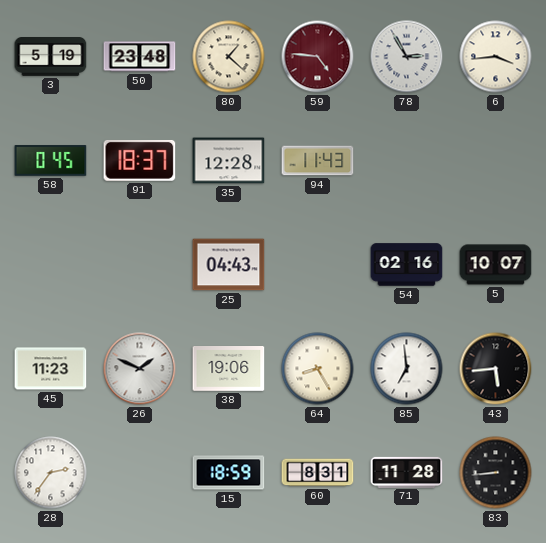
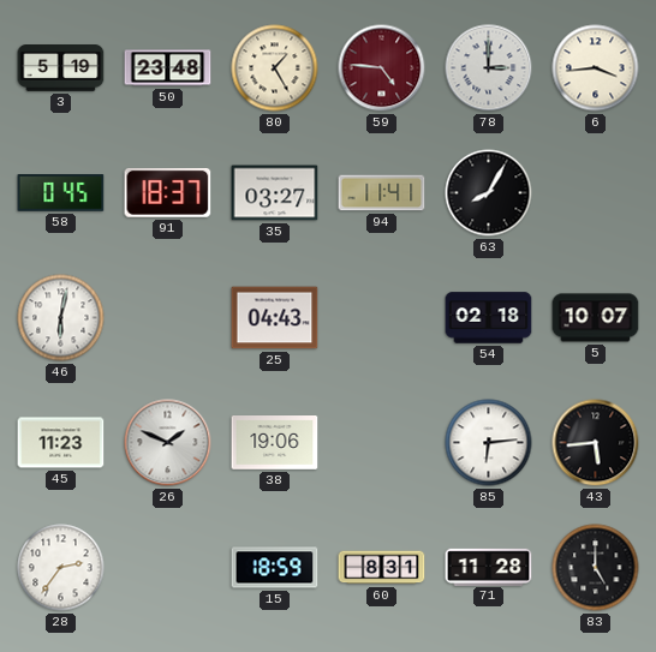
80: 1:22 -> 1:25
78: 2:55 -> 3:00
35: 12:28 -> 03:27
94: 11:43 -> 11:41
63: none -> 8:05
46: none -> 6:02
54: 02:16 -> 02:18
64: 8:25 -> none
85: 6:59 -> 6:14
83: 8:44 -> 5:00
